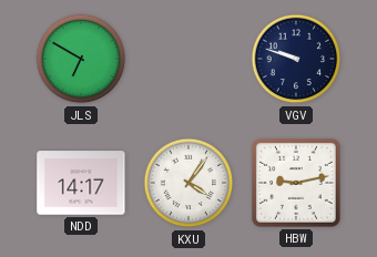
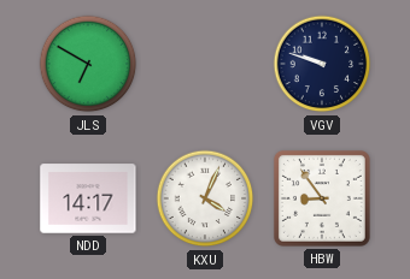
KXU: 4:06 -> 4:04
HBW: 9:13 -> 8:54
